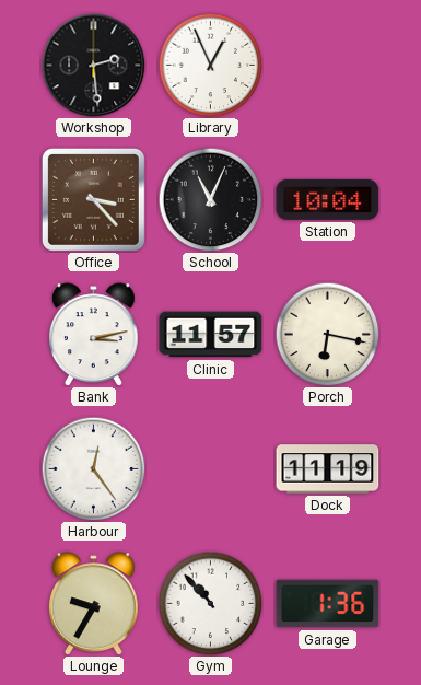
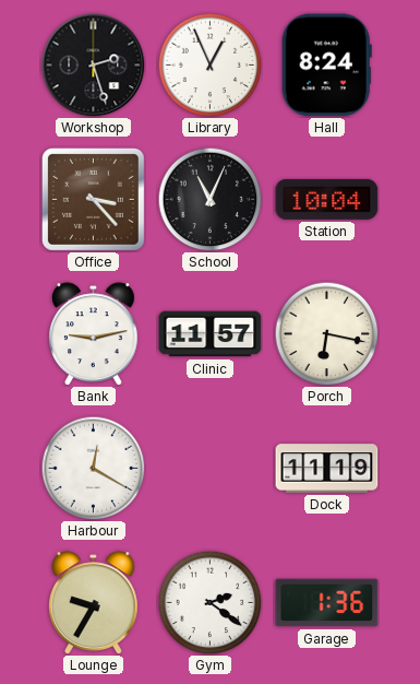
Workshop: 2:29 -> 2:27
Hall: none -> 8:24
Bank: 3:13 -> 9:13
Harbour: 12:24 -> 12:20
Gym: 10:53 -> 2:21
